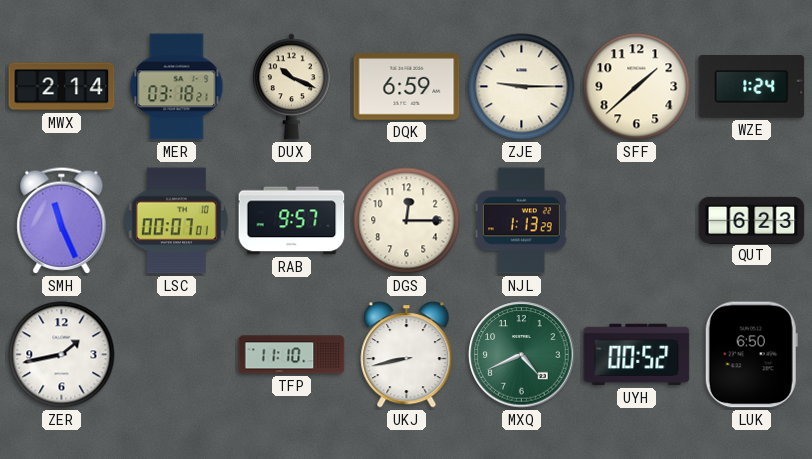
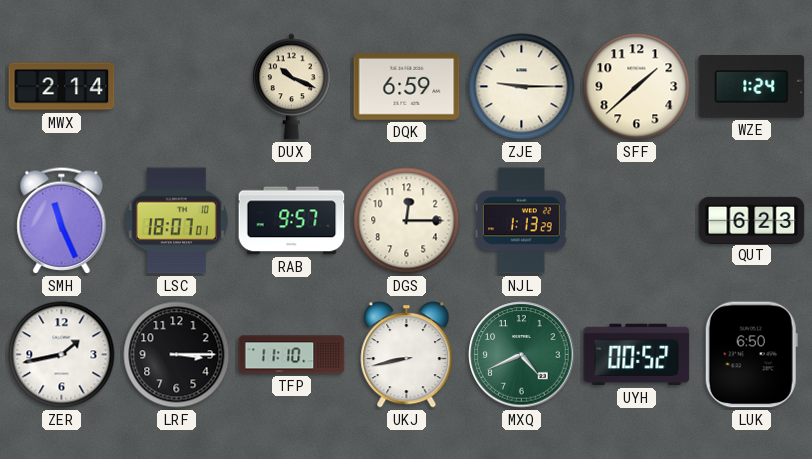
MER: 03:18 -> none
LSC: 00:07 -> 18:07
LRF: none -> 3:15
